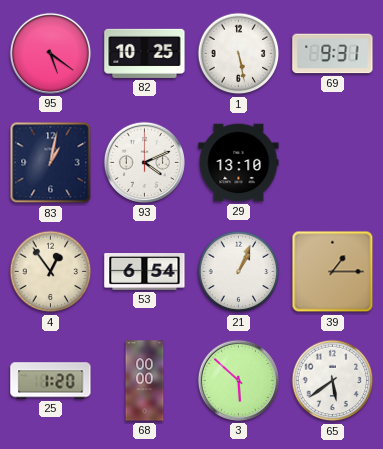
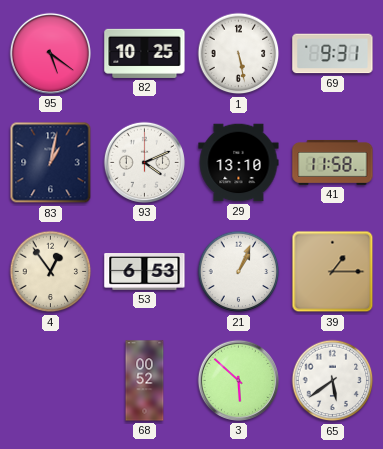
41: none -> 11:58
53: 6:54 -> 6:53
25: 1:20 -> none
68: 00:00 -> 00:52
